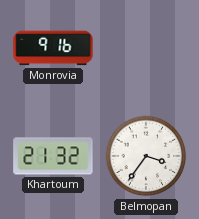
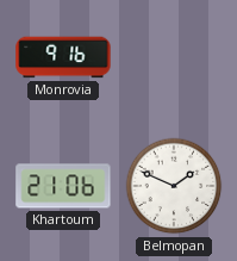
Khartoum: 21:32 -> 21:06
Belmopan: 3:36 -> 1:49
